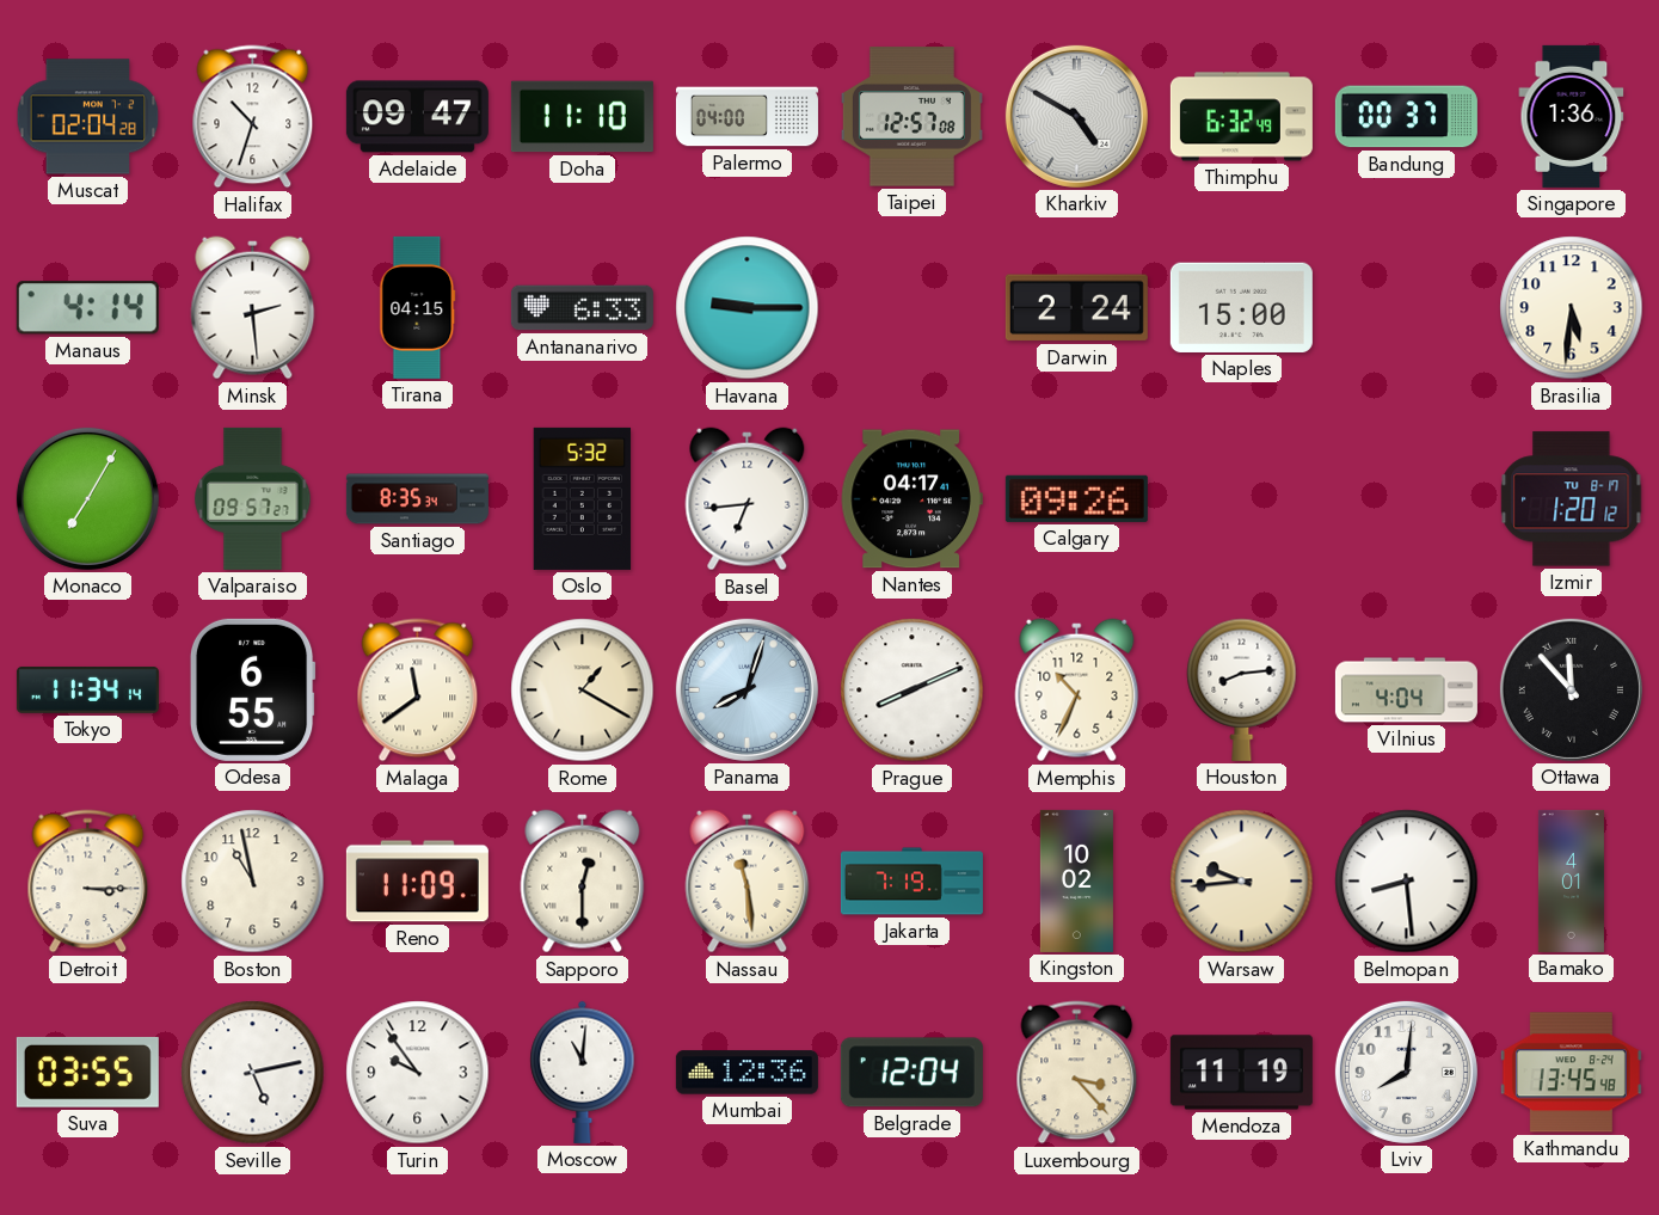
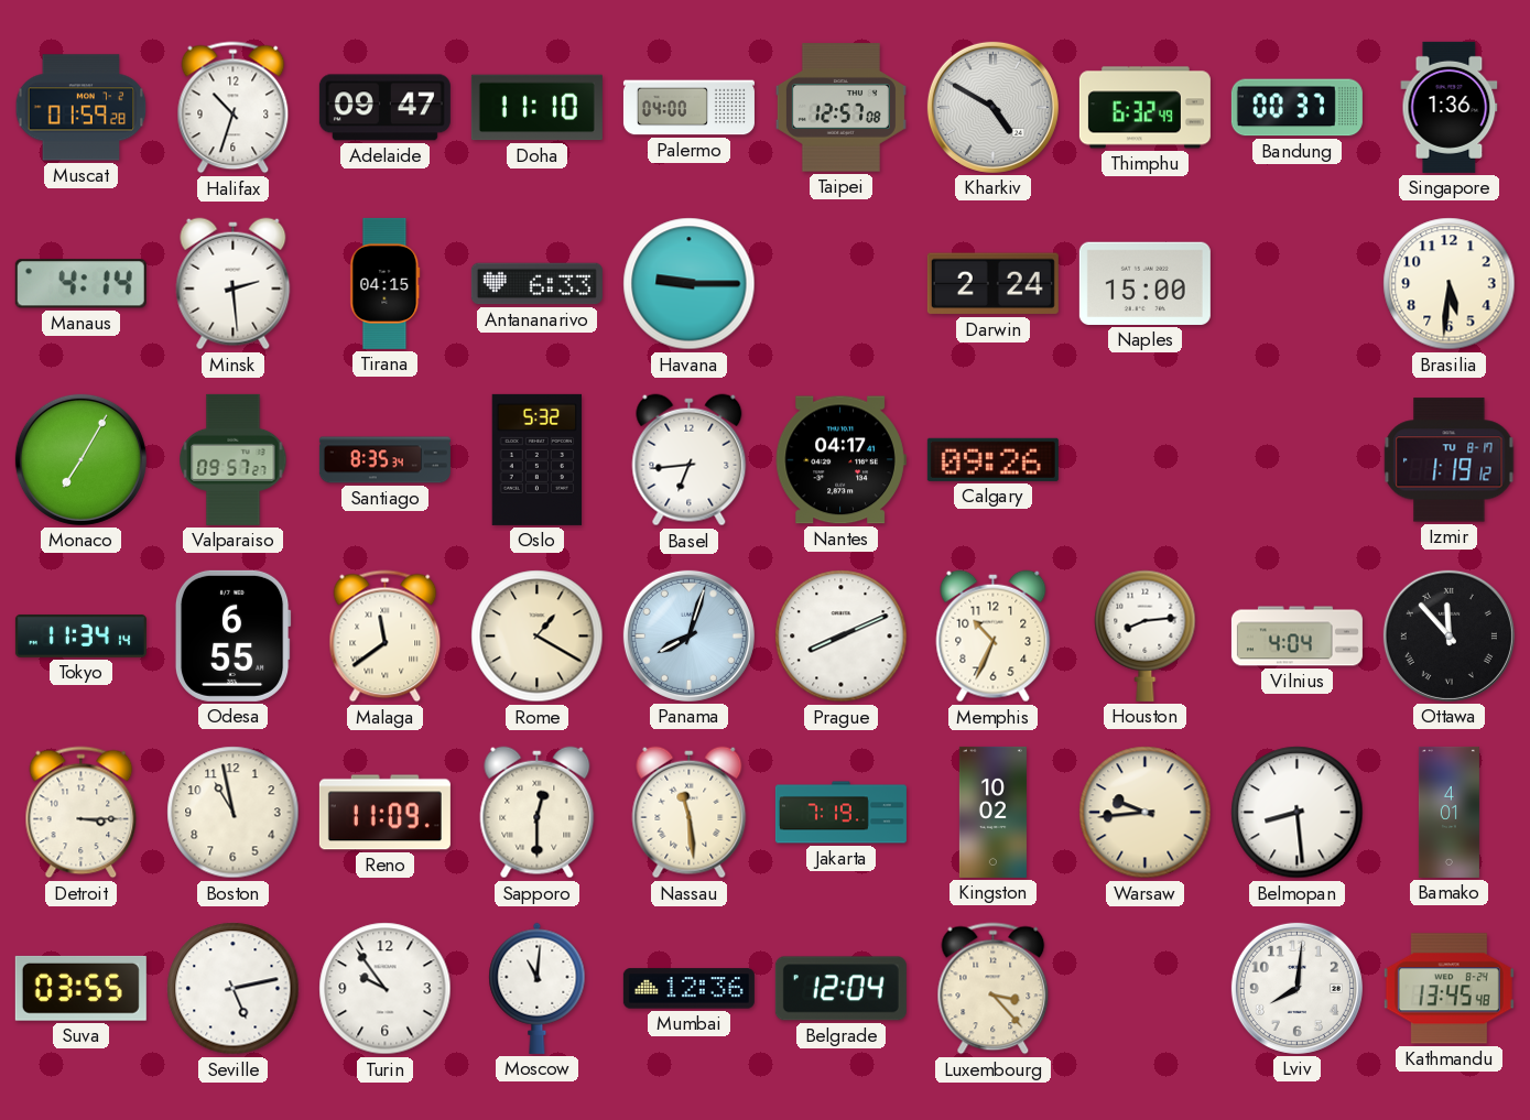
Muscat: 02:04 -> 01:59
Izmir: 1:20 -> 1:19
Mendoza: 11:19 -> none
